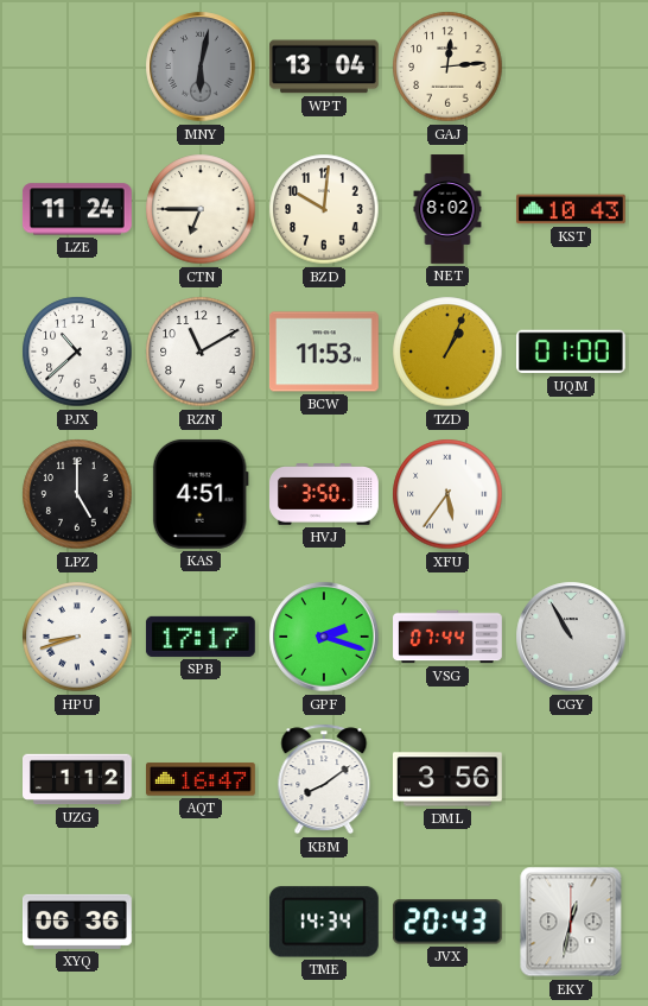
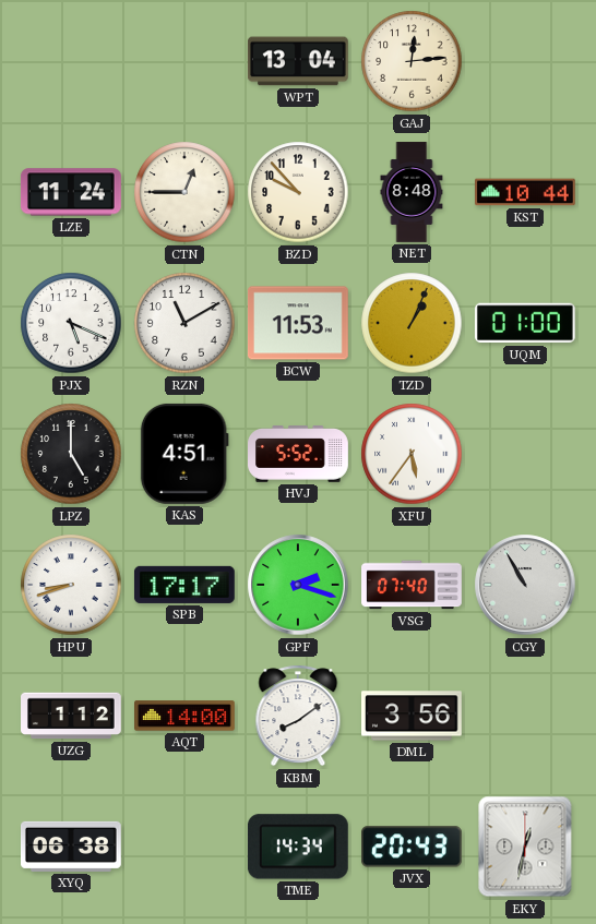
MNY: 6:02 -> none
CTN: 6:45 -> 12:45
BZD: 10:01 -> 9:53
NET: 8:02 -> 8:48
KST: 10:43 -> 10:44
PJX: 10:38 -> 5:19
HVJ: 3:50 -> 5:52
VSG: 07:44 -> 07:40
AQT: 16:47 -> 14:00
XYQ: 06:36 -> 06:38
